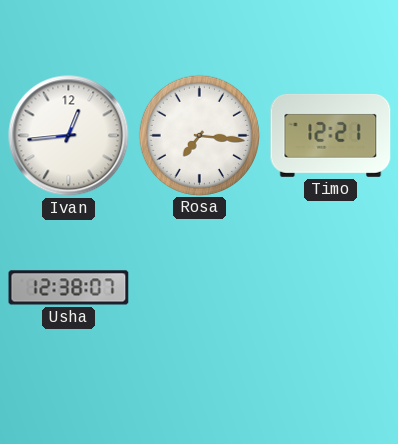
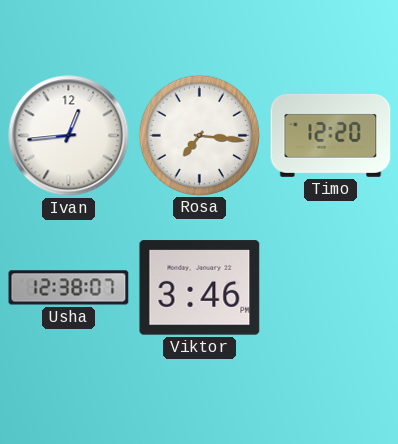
Timo: 12:21 -> 12:20
Viktor: none -> 3:46
